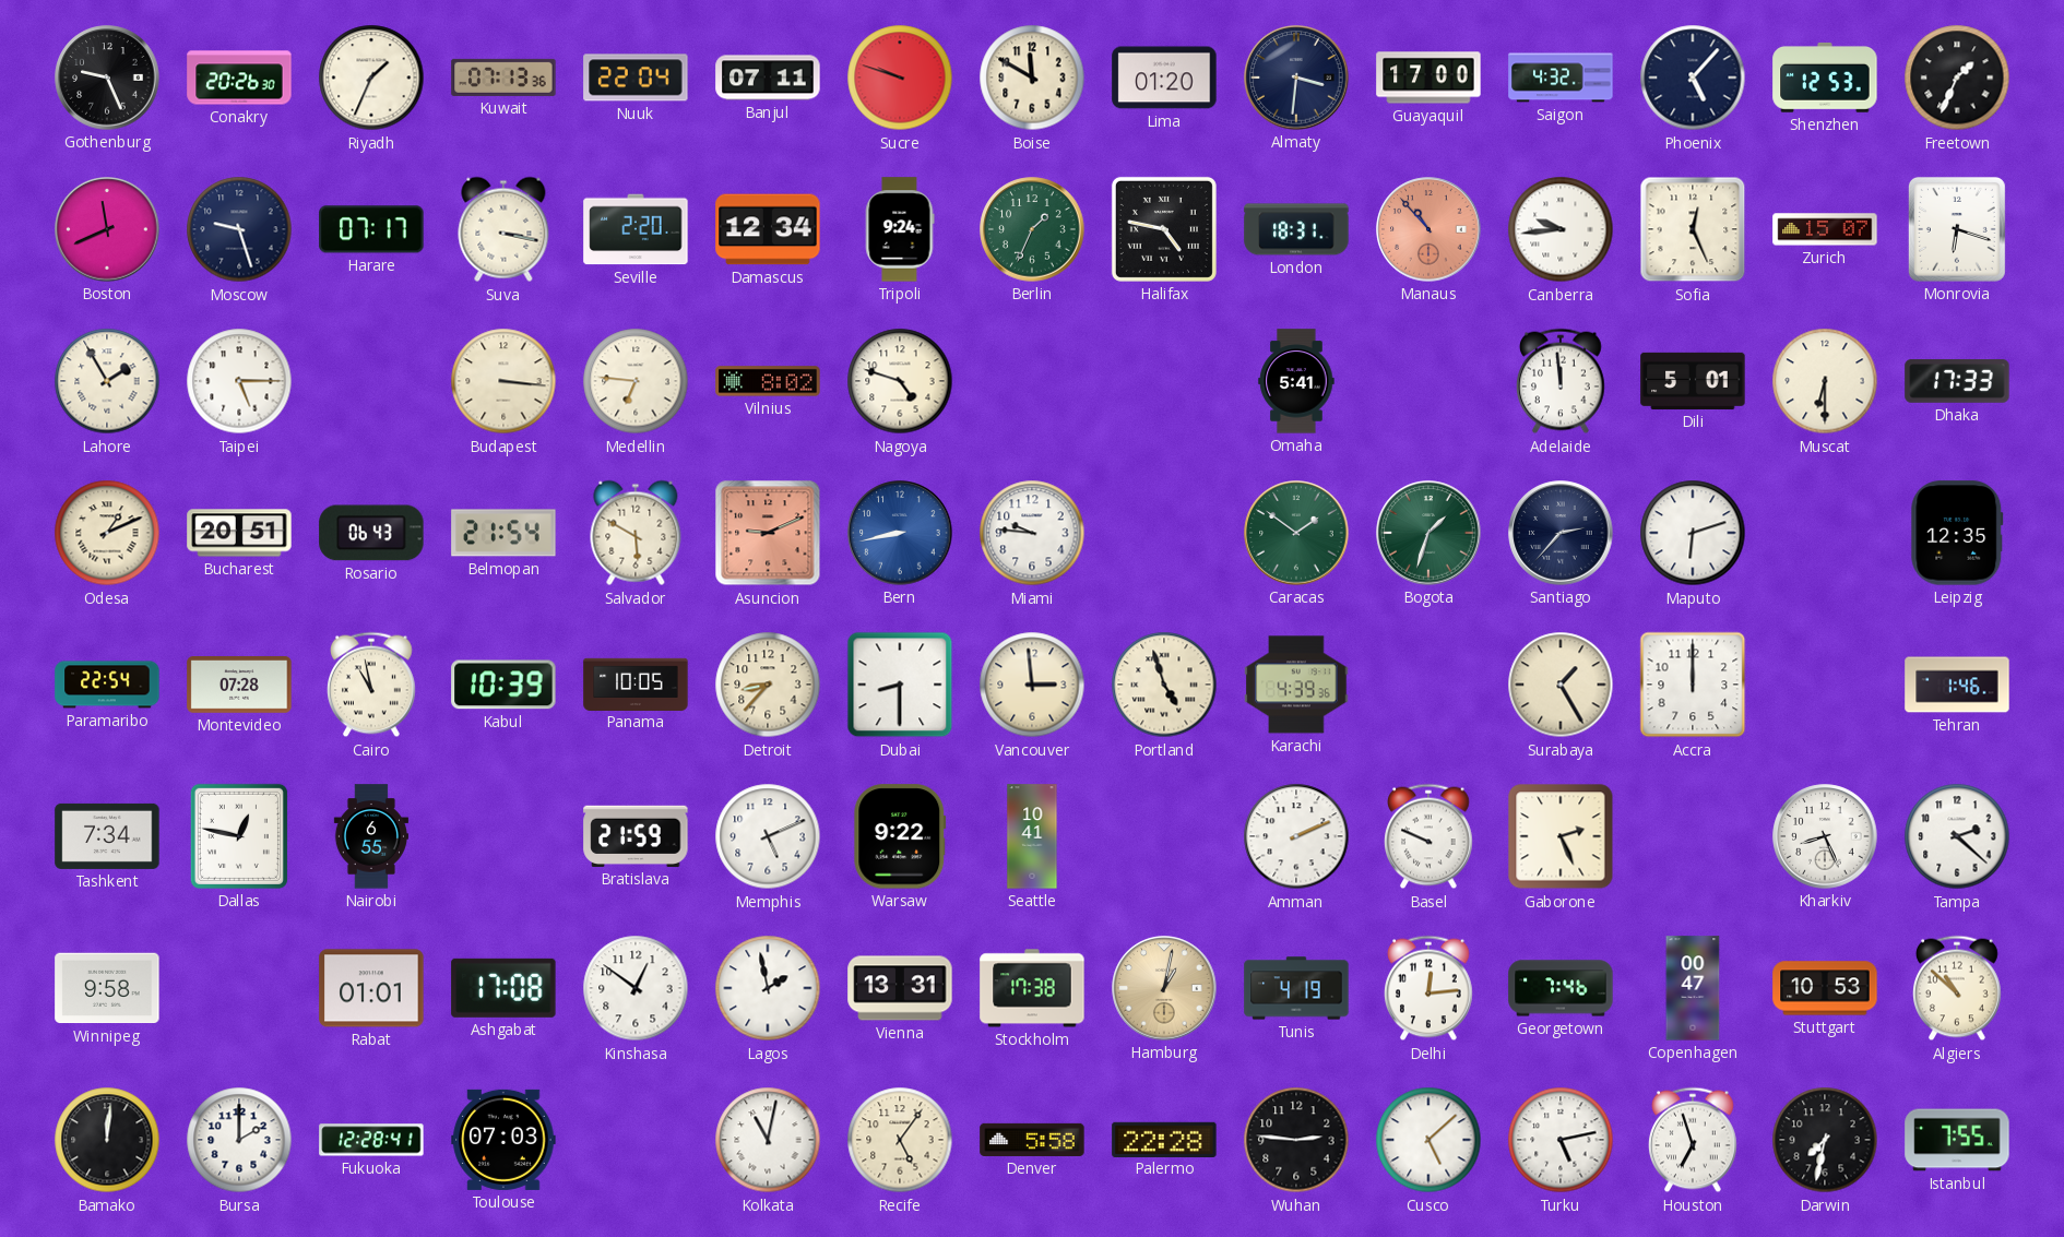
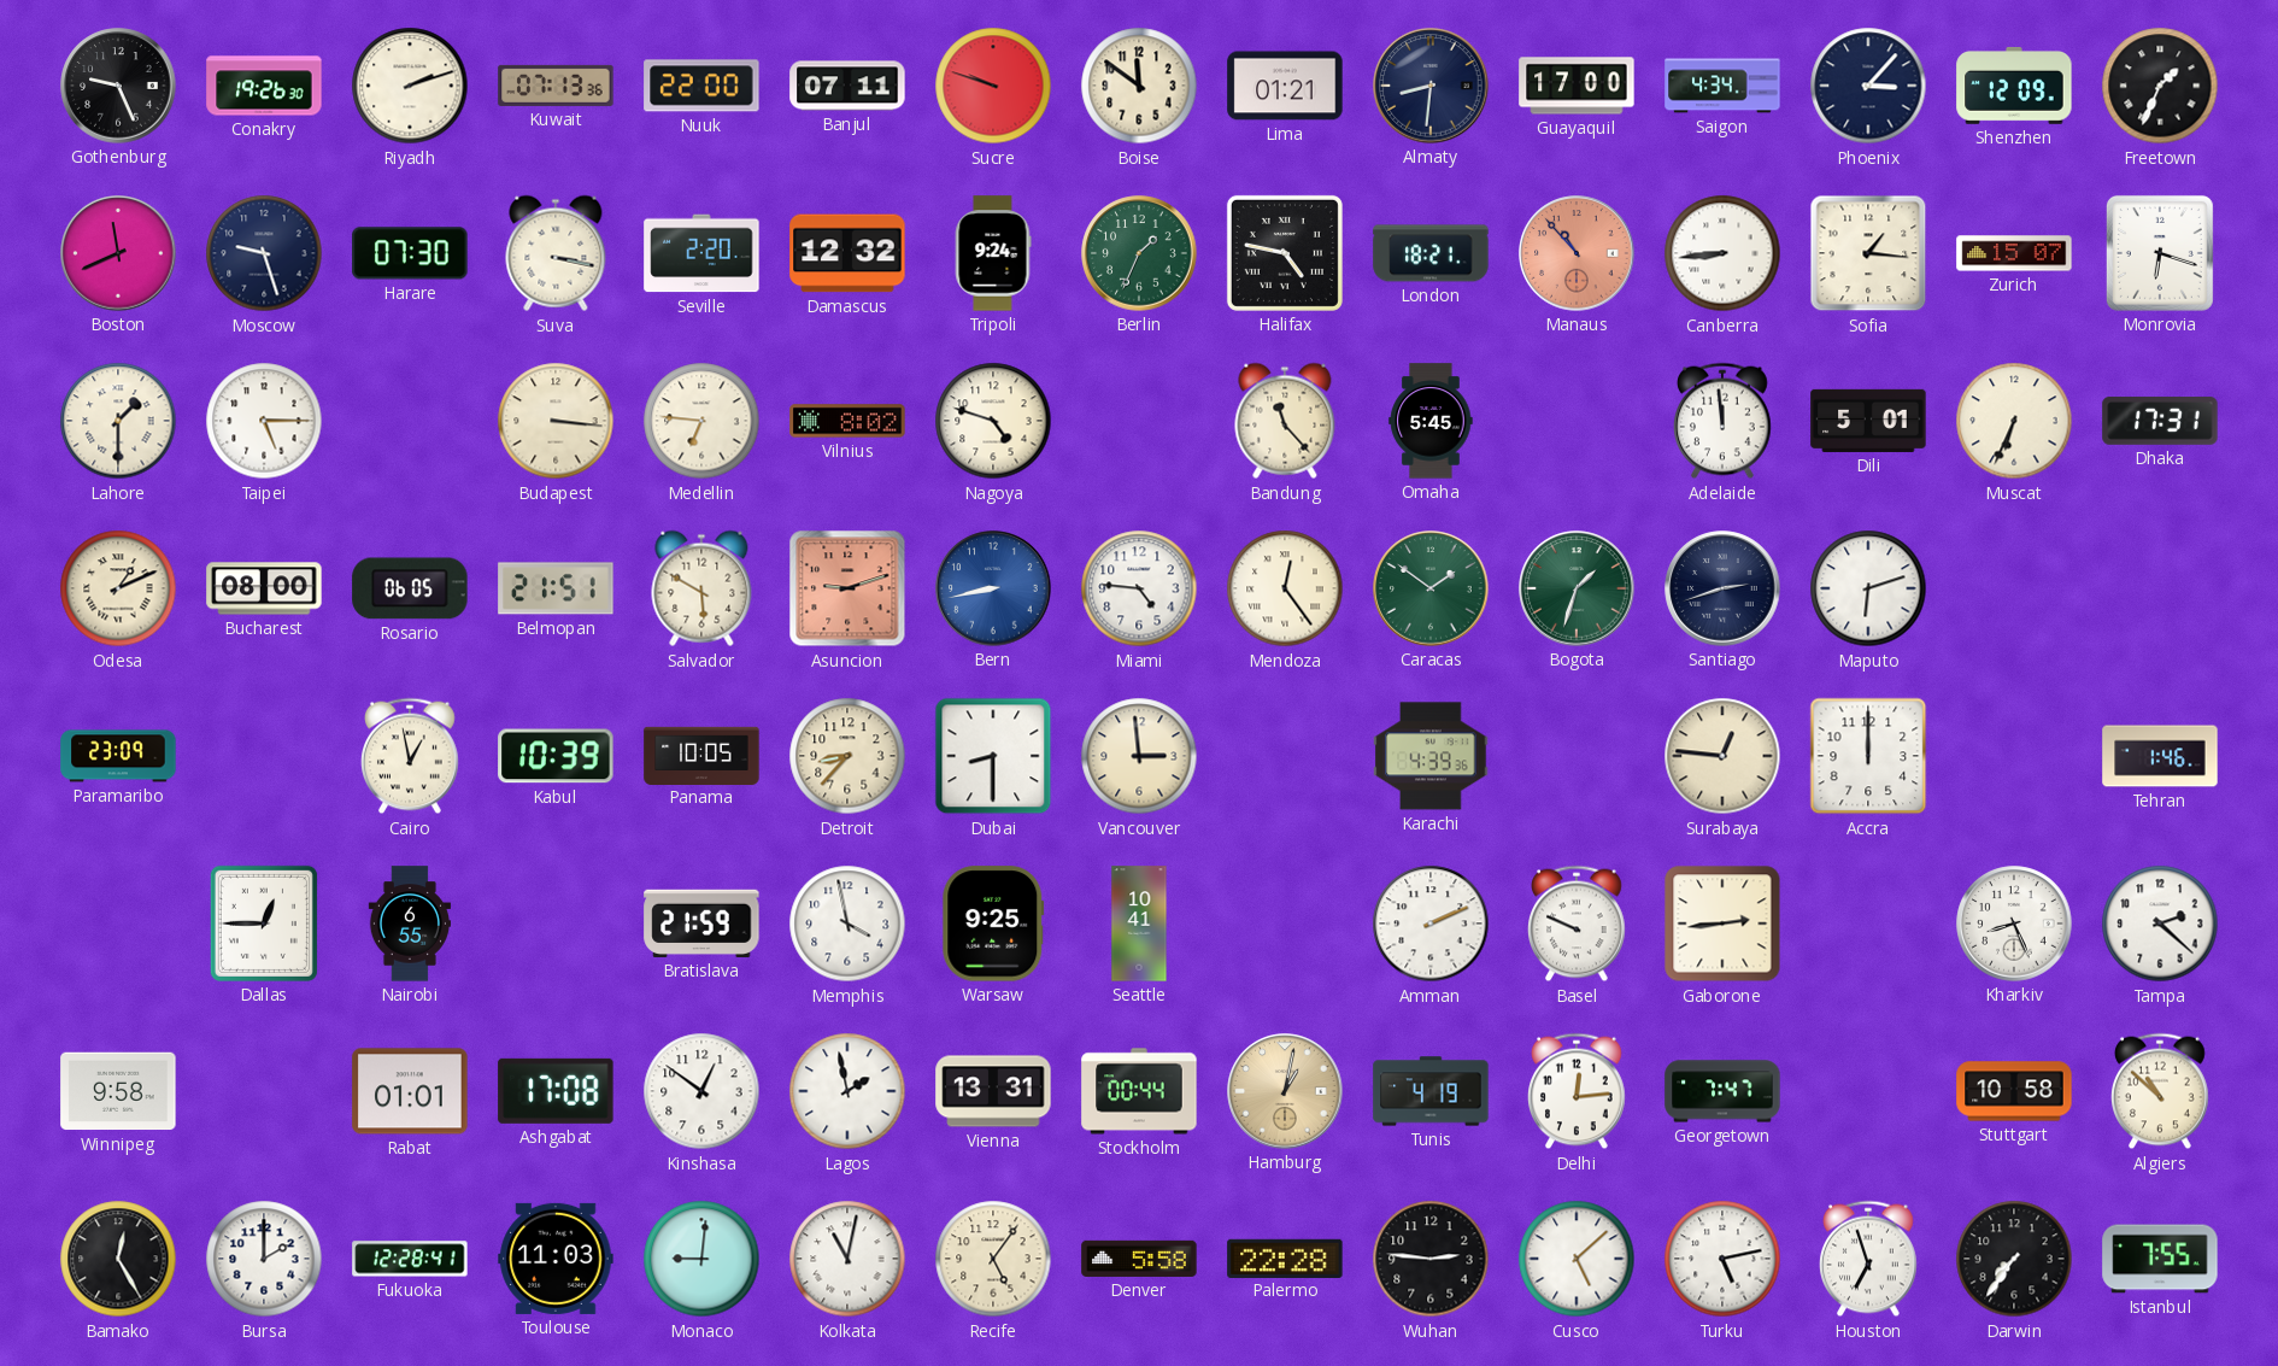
Conakry: 20:26 -> 19:26
Riyadh: 1:34 -> 2:12
Nuuk: 22:04 -> 22:00
Boise: 11:50 -> 11:51
Lima: 01:20 -> 01:21
Almaty: 3:31 -> 8:31
Saigon: 4:32 -> 4:34
Phoenix: 5:07 -> 3:07
Shenzhen: 12:53 -> 12:09
Harare: 07:17 -> 07:30
Damascus: 12:34 -> 12:32
London: 18:31 -> 18:21
Canberra: 9:44 -> 8:44
Sofia: 12:26 -> 1:16
Lahore: 1:55 -> 1:30
Bandung: none -> 11:23
Omaha: 5:41 -> 5:45
Muscat: 6:30 -> 6:34
Dhaka: 17:33 -> 17:31
Bucharest: 20:51 -> 08:00
Rosario: 06:43 -> 06:05
Belmopan: 21:54 -> 21:51
Asuncion: 9:11 -> 9:12
Miami: 9:46 -> 4:46
Mendoza: none -> 12:24
Santiago: 2:37 -> 2:42
Leipzig: 12:35 -> none
Paramaribo: 22:54 -> 23:09
Montevideo: 07:28 -> none
Cairo: 10:58 -> 12:58
Portland: 4:57 -> none
Surabaya: 1:25 -> 12:46
Tashkent: 7:34 -> none
Dallas: 12:47 -> 12:45
Memphis: 5:11 -> 3:58
Warsaw: 9:22 -> 9:25
Gaborone: 2:26 -> 2:44
Stockholm: 17:38 -> 00:44
Georgetown: 7:46 -> 7:47
Copenhagen: 00:47 -> none
Stuttgart: 10:53 -> 10:58
Bamako: 12:01 -> 12:25
Toulouse: 07:03 -> 11:03
Monaco: none -> 9:01
Darwin: 7:32 -> 7:36
